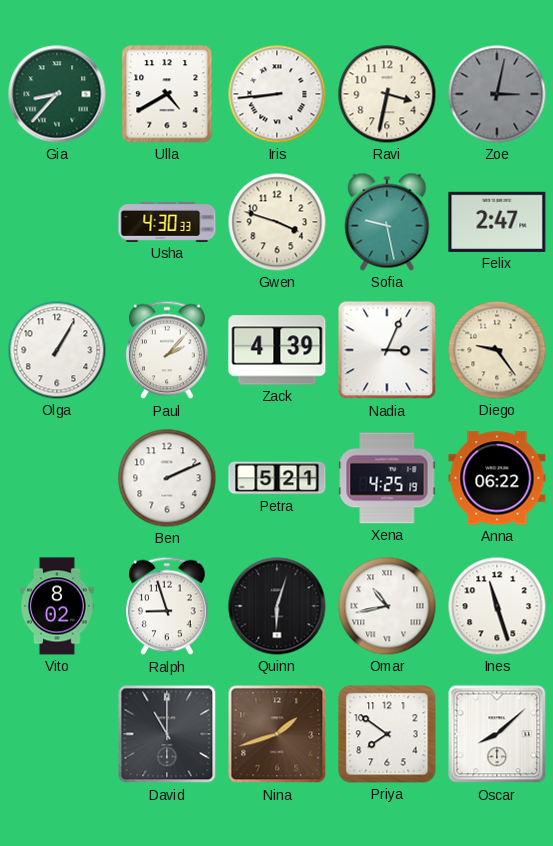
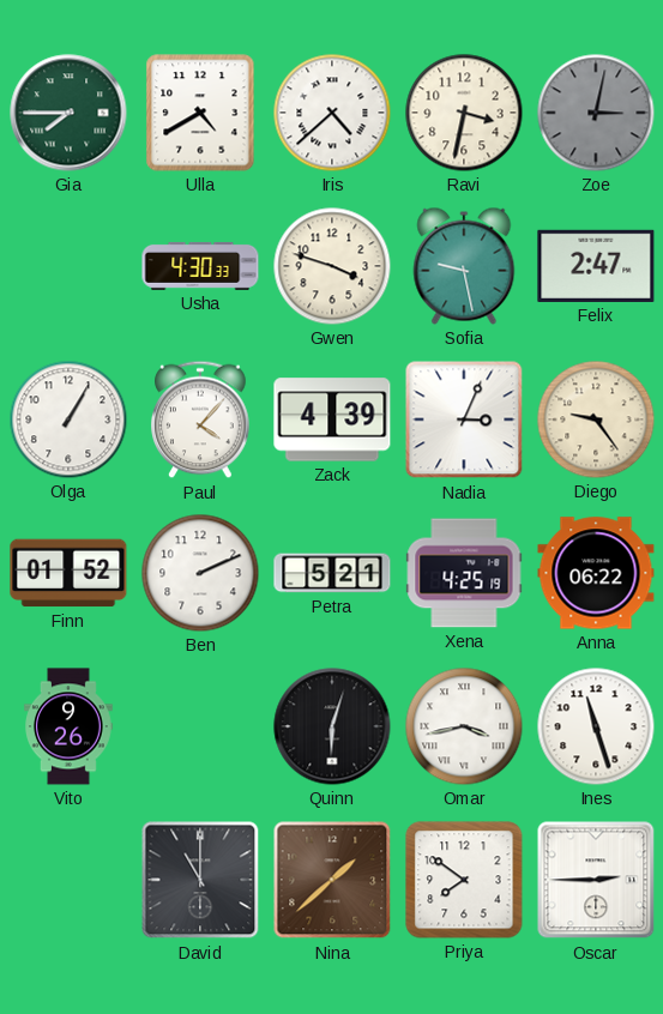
Gia: 8:37 -> 7:45
Iris: 8:44 -> 4:38
Paul: 2:07 -> 4:07
Finn: none -> 01:52
Vito: 8:02 -> 9:26
Ralph: 8:57 -> none
Omar: 10:43 -> 3:43
Nina: 1:42 -> 1:38
Oscar: 8:08 -> 2:45
